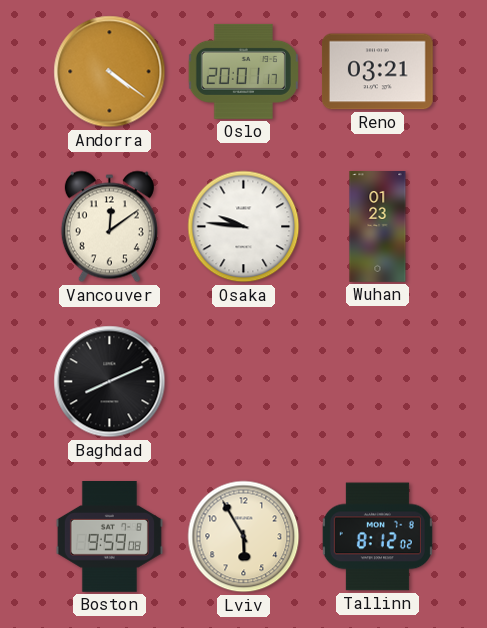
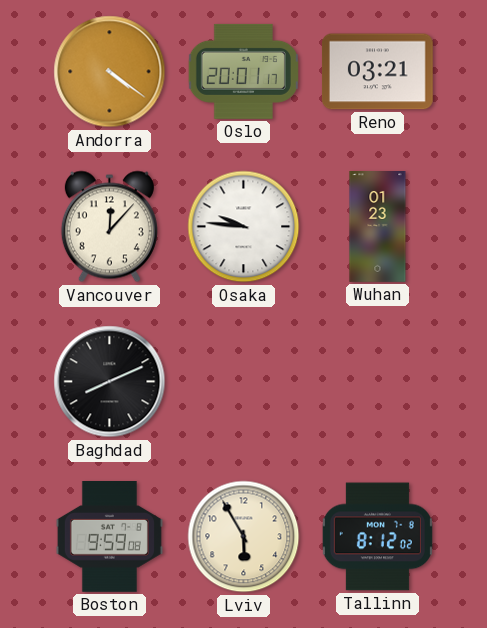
Vancouver: 12:09 -> 12:07
